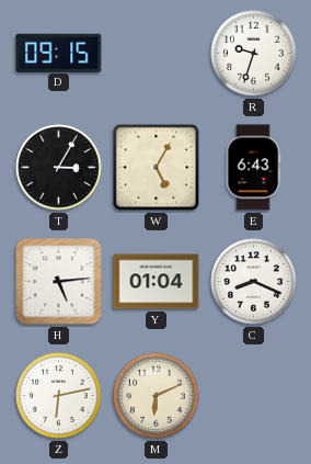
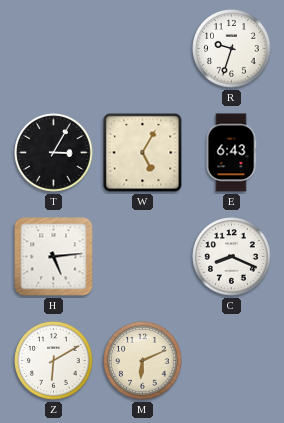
D: 09:15 -> none
Y: 01:04 -> none
Z: 6:13 -> 6:10
